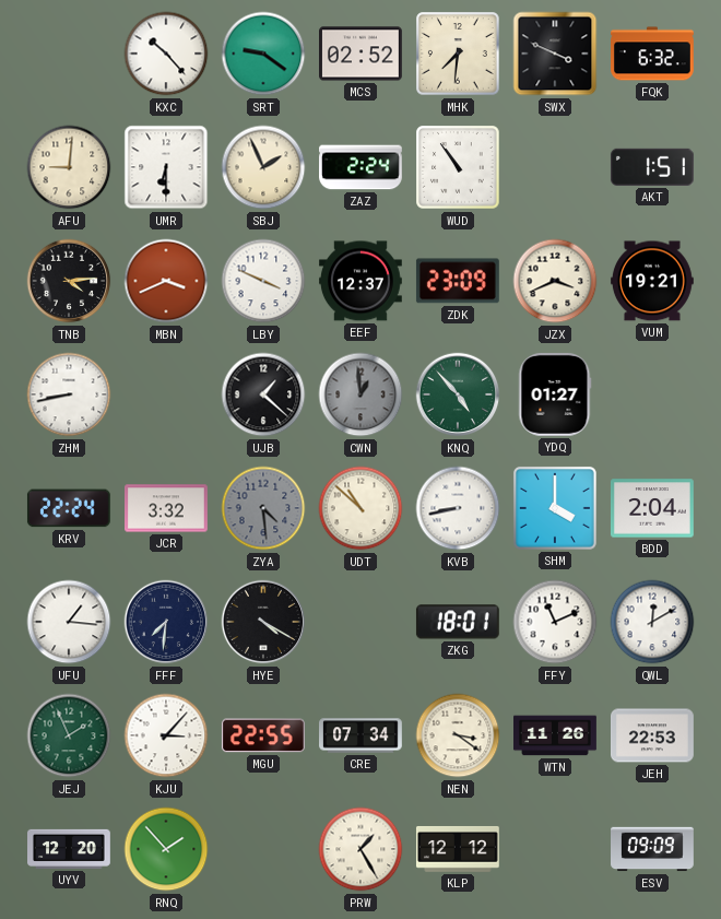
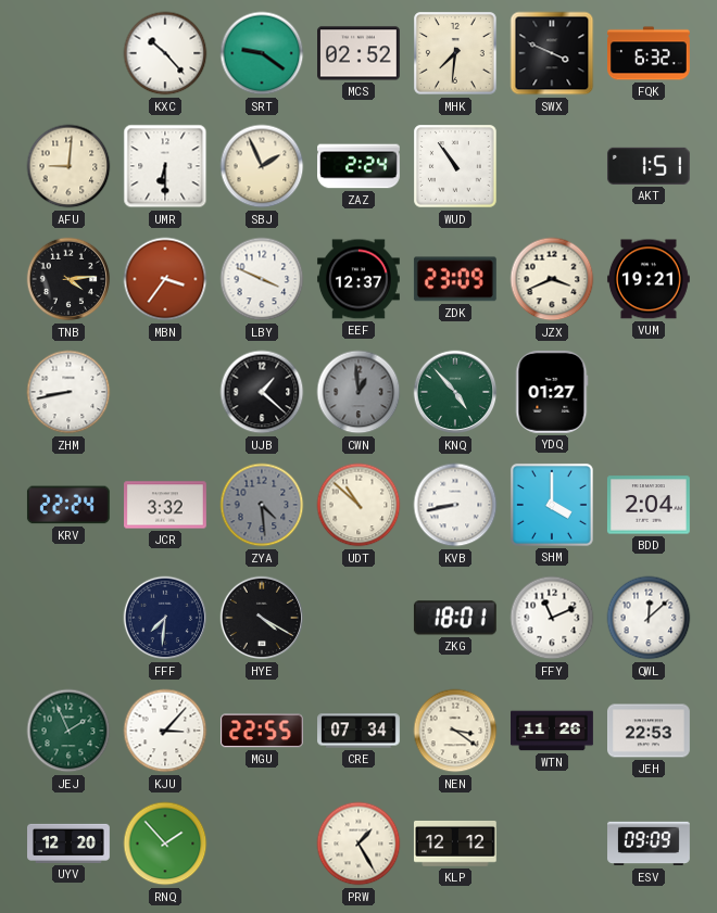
MBN: 3:41 -> 3:36
UFU: 1:16 -> none
QWL: 12:10 -> 12:08
